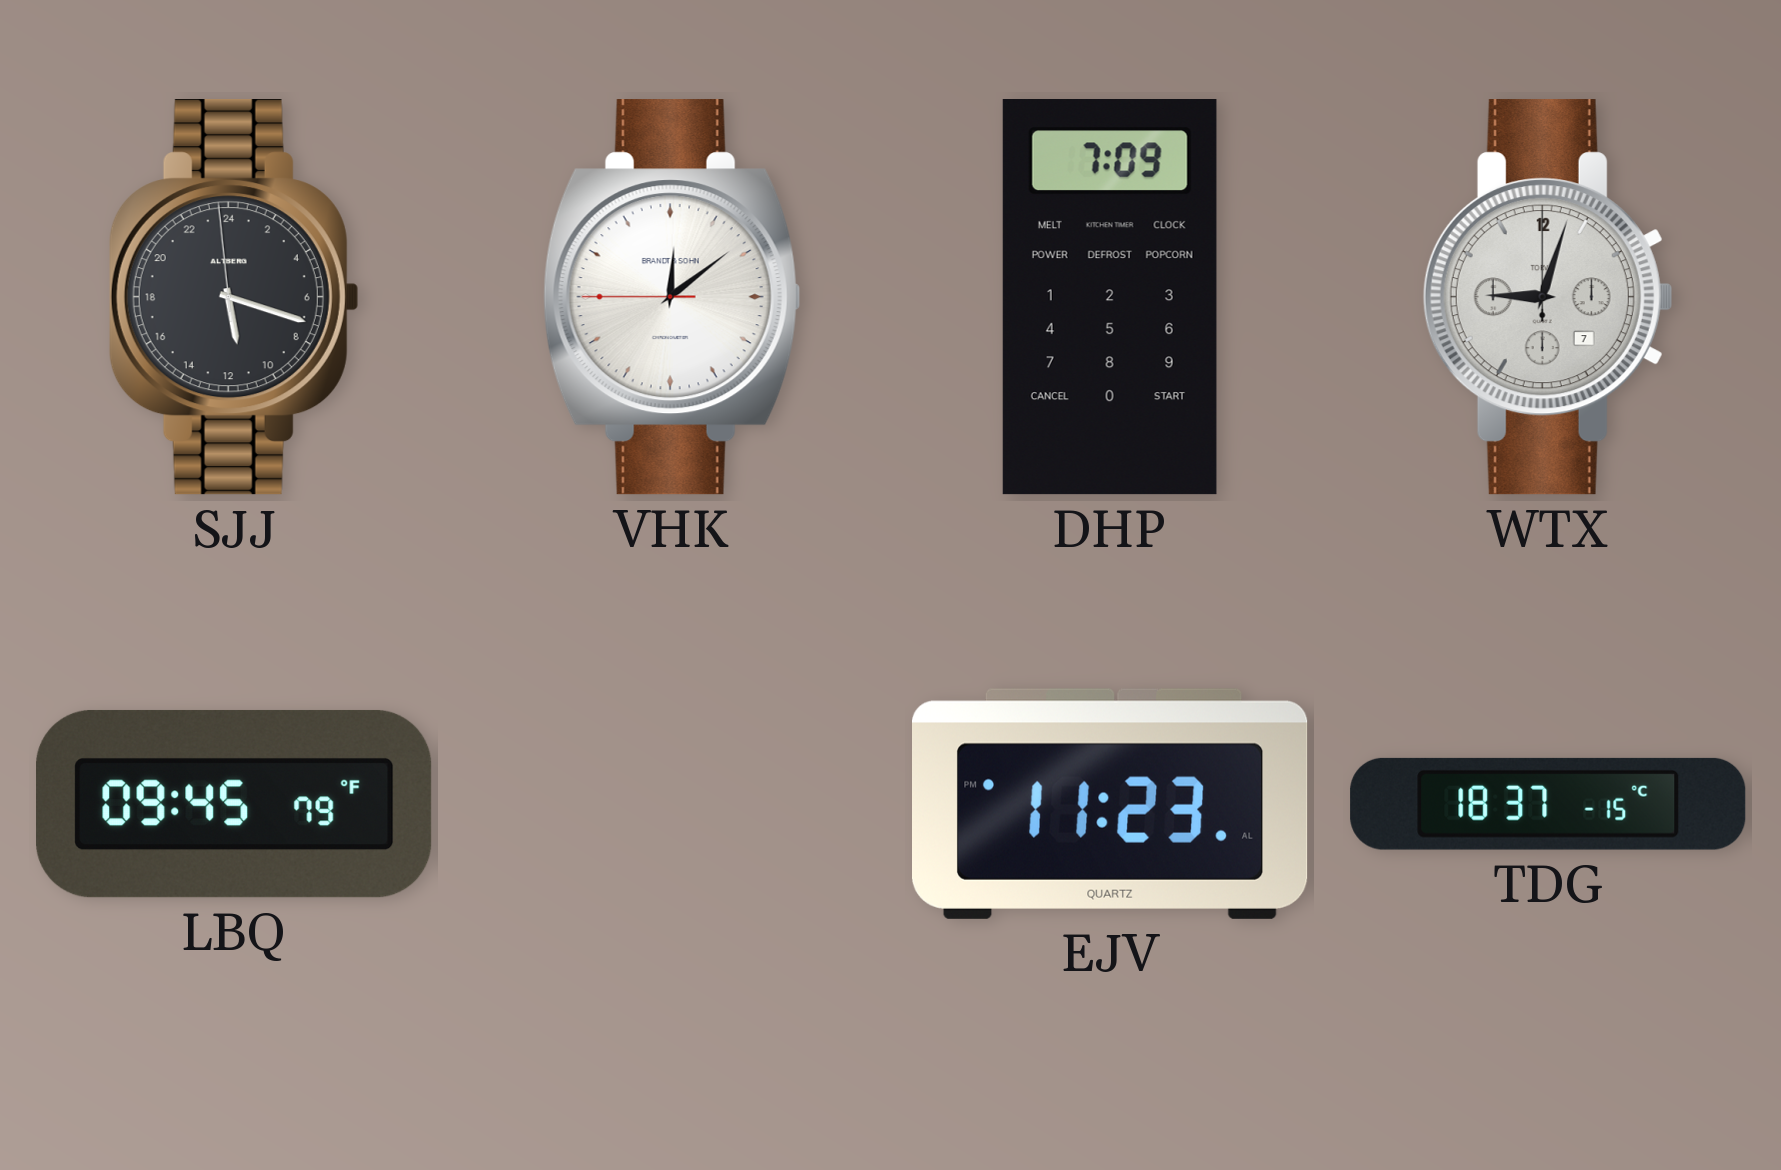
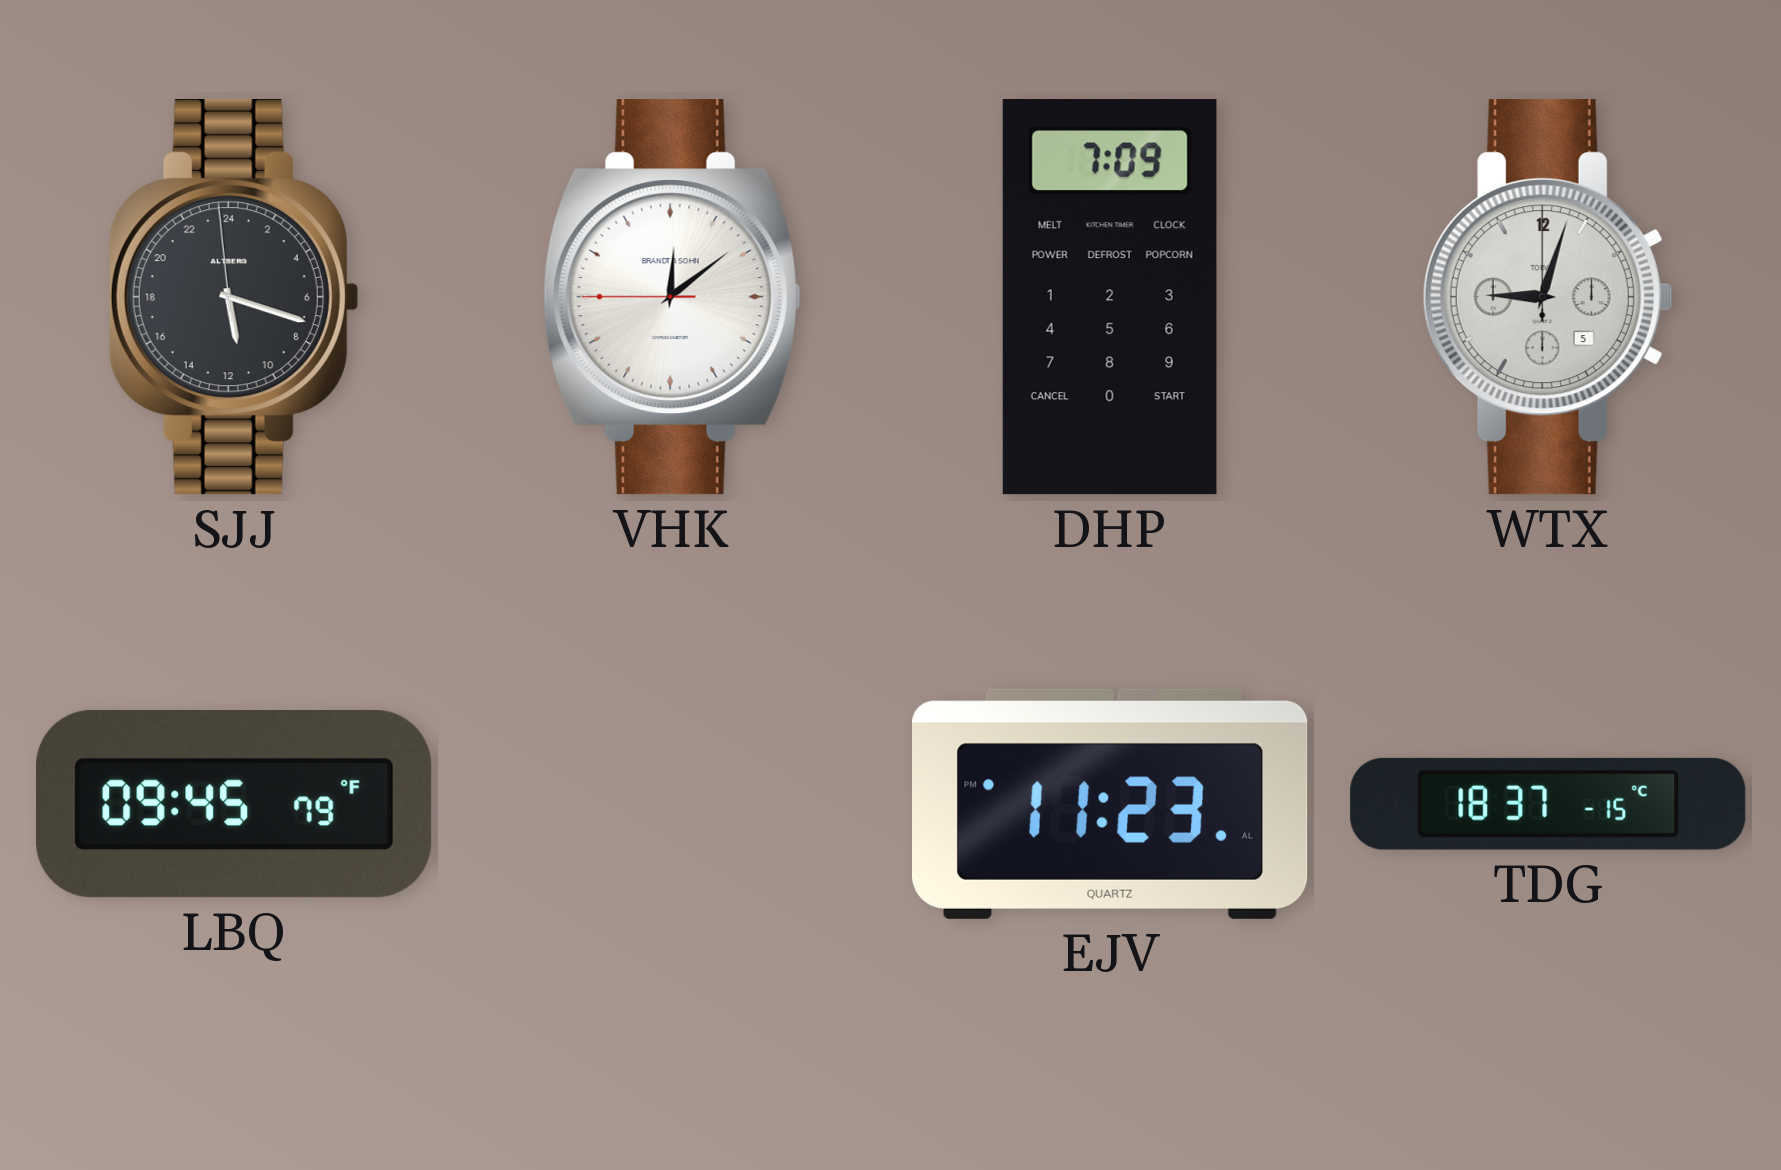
WTX date: 7 -> 5
